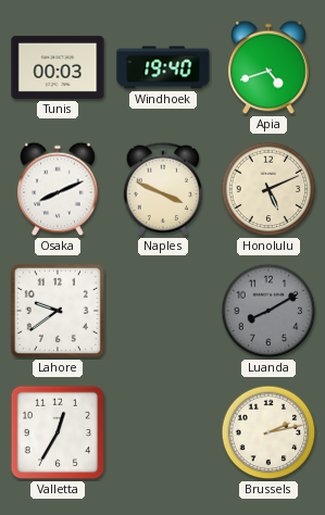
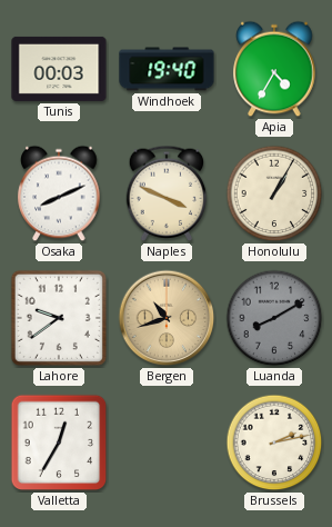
Apia: 4:42 -> 4:35
Honolulu: 5:11 -> 1:05
Bergen: none -> 10:42
